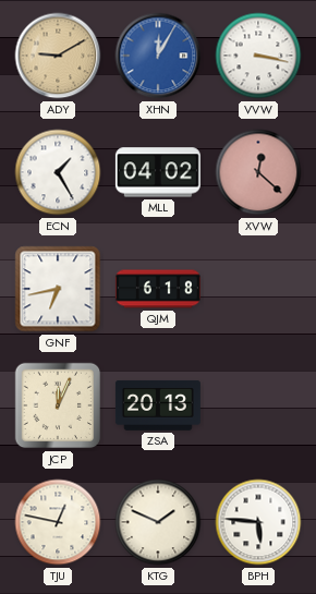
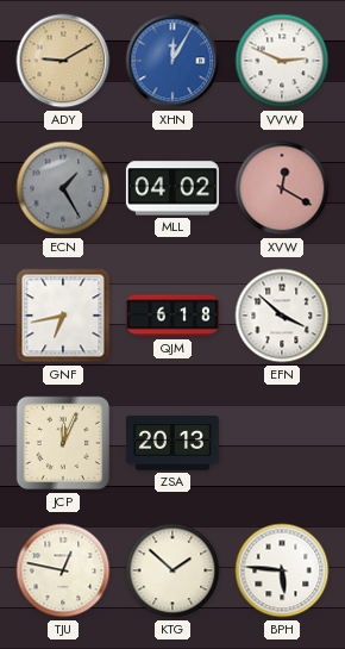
VVW: 3:17 -> 2:49
ECN dial: white -> grey
XVW: 12:22 -> 12:20
EFN: none -> 3:52
KTG: 1:49 -> 1:52
